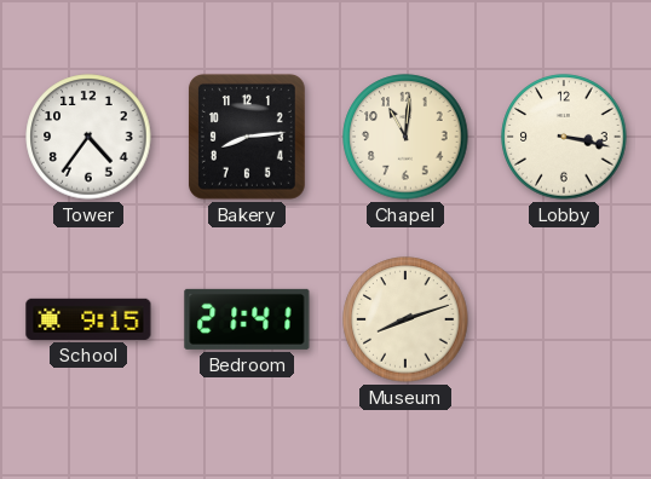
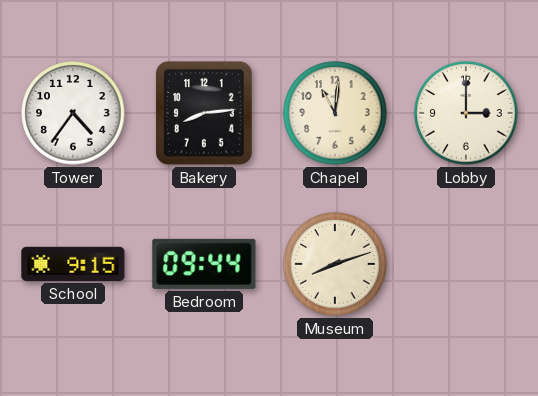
Lobby: 3:17 -> 3:00
Bedroom: 21:41 -> 09:44
